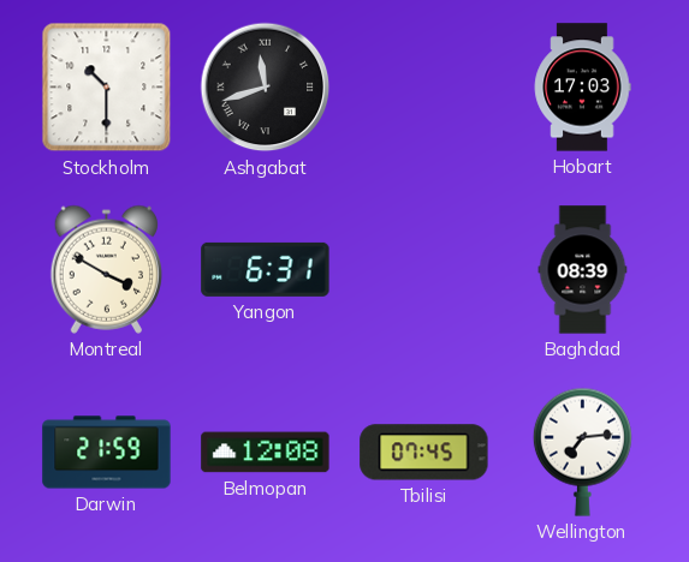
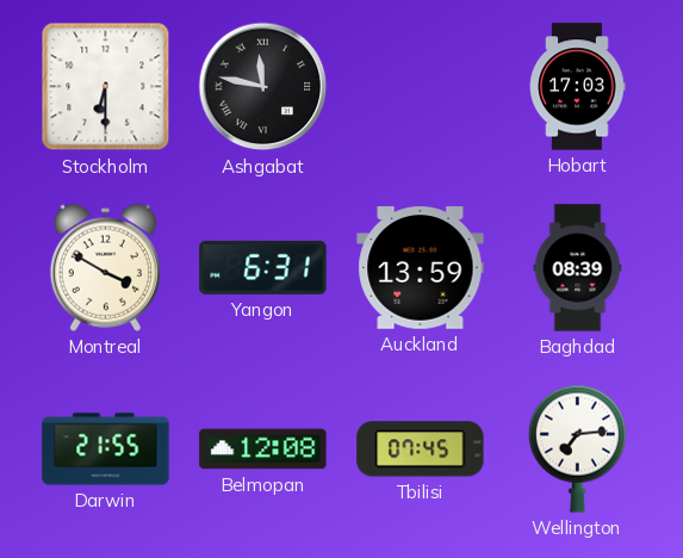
Stockholm: 10:30 -> 6:30
Ashgabat: 11:42 -> 11:47
Auckland: none -> 13:59
Darwin: 21:59 -> 21:55
